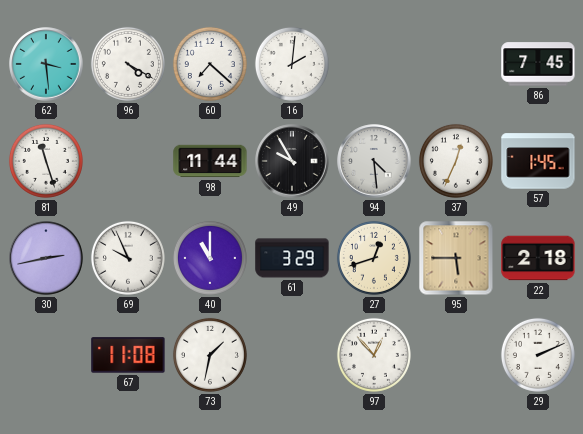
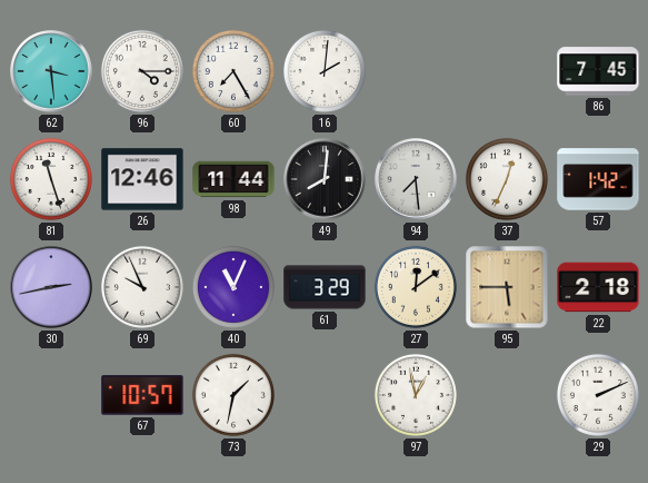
96: 4:20 -> 4:15
60: 7:22 -> 7:25
26: none -> 12:46
49: 9:55 -> 8:01
94: 4:29 -> 7:29
57: 1:45 -> 1:42
40: 11:00 -> 11:04
27: 12:42 -> 12:09
67: 11:08 -> 10:57
97: 12:53 -> 12:58
